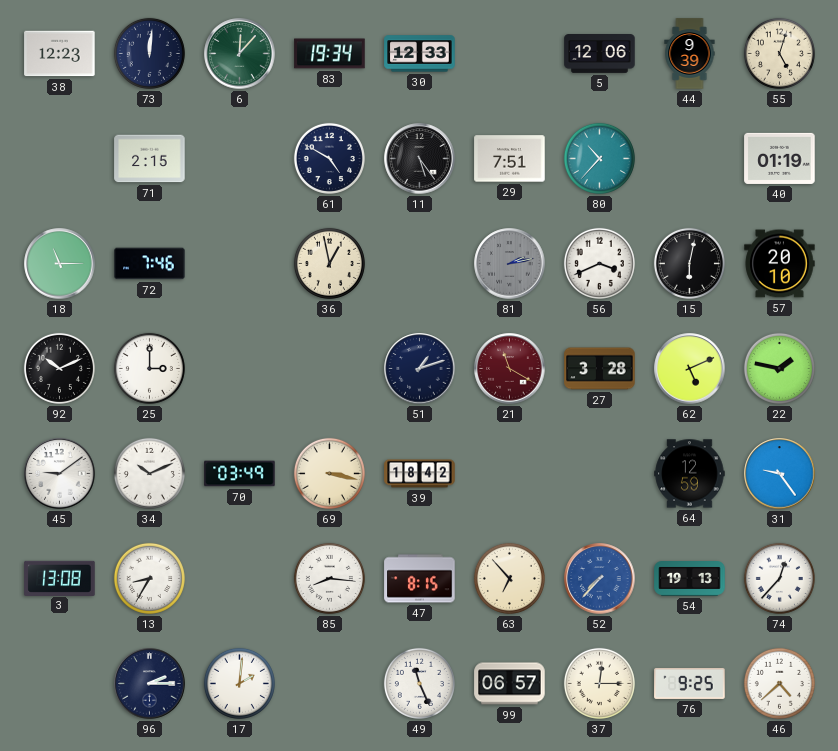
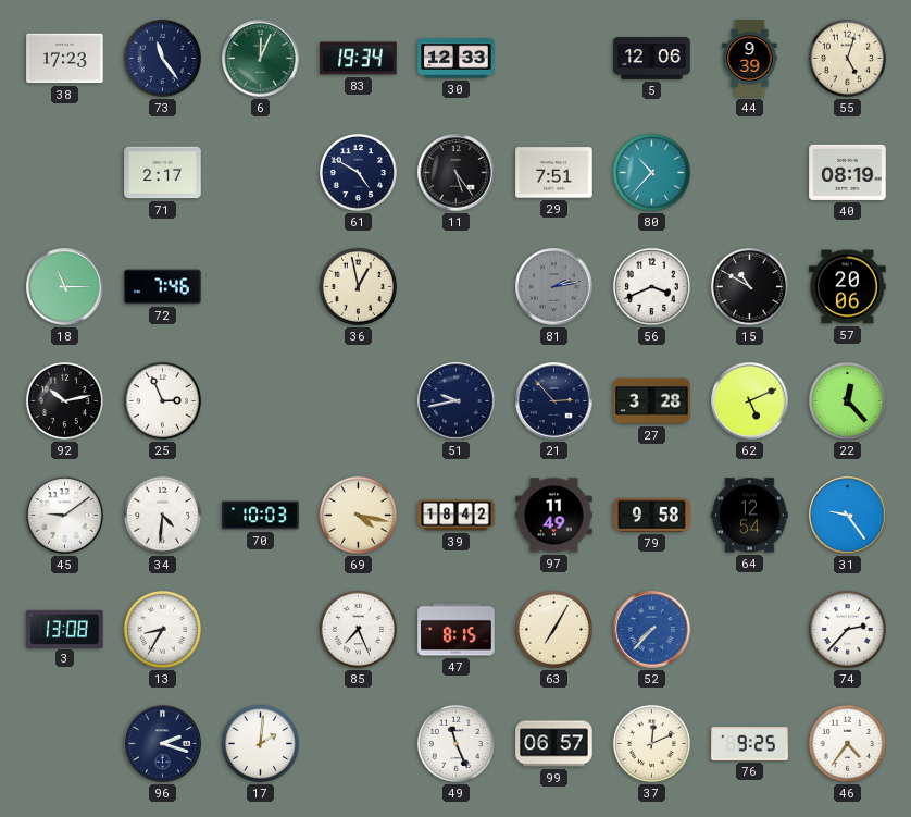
38: 12:23 -> 17:23
73: 12:01 -> 11:24
6: 12:07 -> 12:04
71: 2:15 -> 2:17
40: 01:19 -> 08:19
15: 6:02 -> 10:50
57: 20:10 -> 20:06
92: 10:11 -> 10:13
25: 3:00 -> 2:56
51: 1:12 -> 9:43
21: 11:20 -> 2:53
21 dial: burgundy -> navy
22: 1:47 -> 12:23
34: 10:11 -> 4:31
70: 03:49 -> 10:03
69: 3:17 -> 4:17
97: none -> 11:49
79: none -> 9:58
64: 12:59 -> 12:54
85: 8:16 -> 7:26
63: 6:53 -> 7:05
54: 19:13 -> none
74: 12:37 -> 2:37
96: 2:15 -> 2:18
37: 12:15 -> 12:11
46: 4:38 -> 4:36
